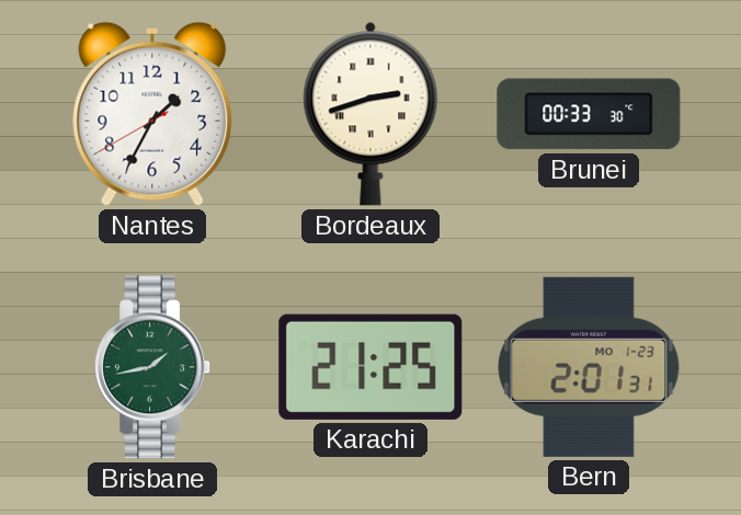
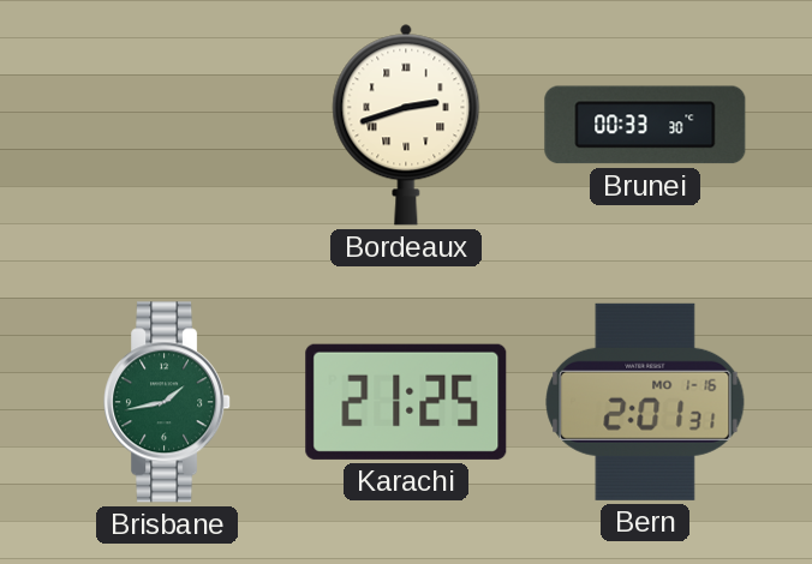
Nantes: 1:34 -> none
Bern date: MO 1-23 -> MO 1-16
